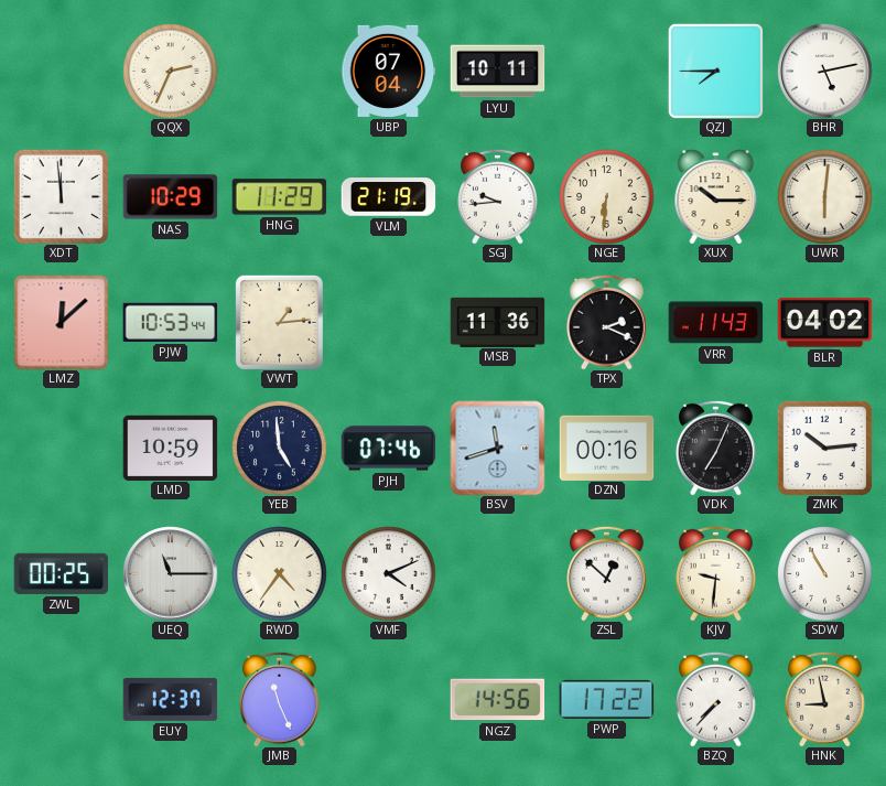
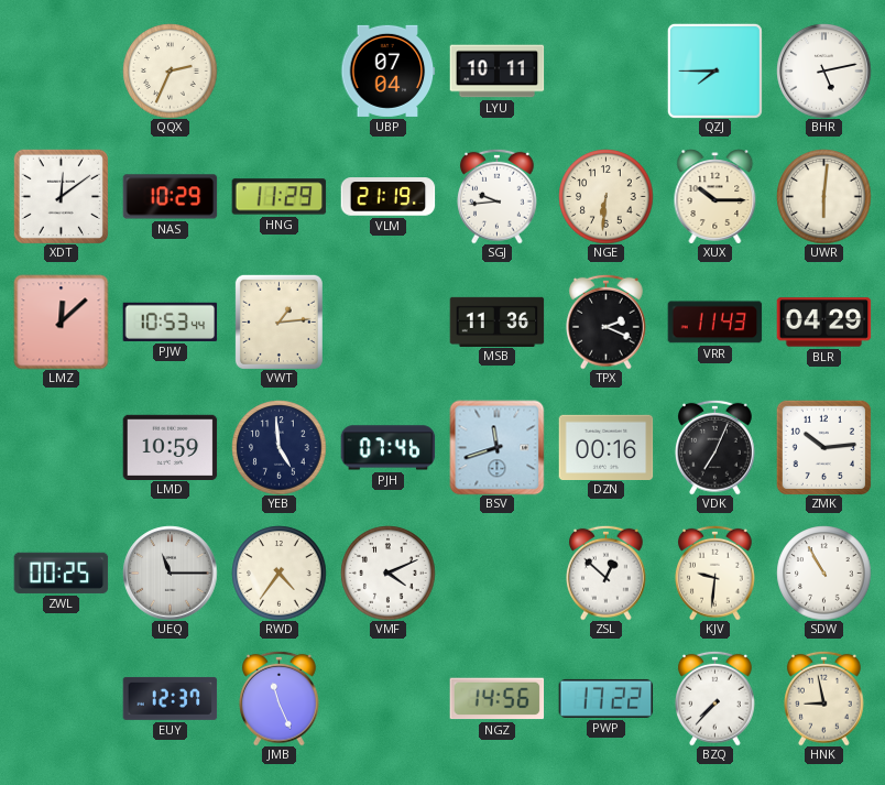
XDT: 11:59 -> 12:09
BLR: 04:02 -> 04:29
